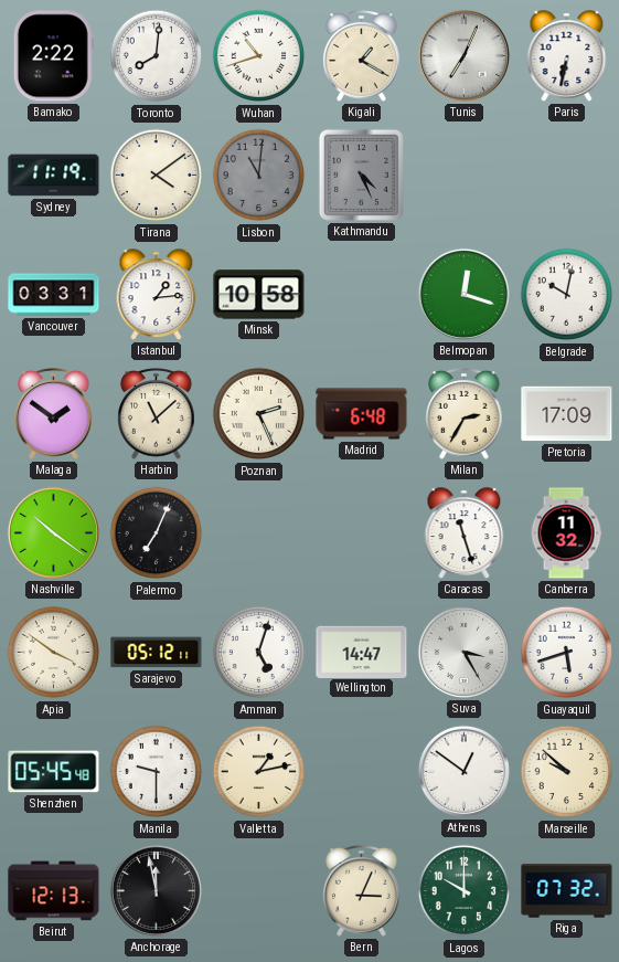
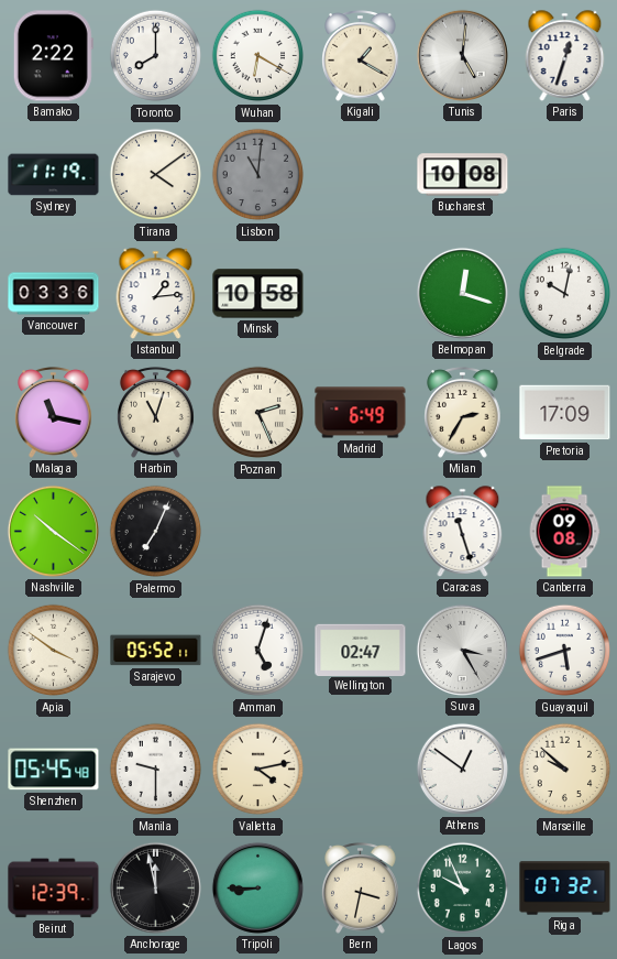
Toronto: 8:01 -> 8:00
Wuhan: 10:42 -> 6:20
Tunis: 7:04 -> 5:01
Paris: 6:32 -> 12:33
Kathmandu: 4:26 -> none
Bucharest: none -> 10:08
Vancouver: 03:31 -> 03:36
Malaga: 1:51 -> 11:17
Harbin: 11:08 -> 11:03
Madrid: 6:48 -> 6:49
Canberra: 11:32 -> 09:08
Sarajevo: 05:12 -> 05:52
Wellington: 14:47 -> 02:47
Valletta: 1:13 -> 4:13
Beirut: 12:13 -> 12:39
Tripoli: none -> 8:45
Bern: 3:04 -> 3:32
Lagos: 10:00 -> 9:56
